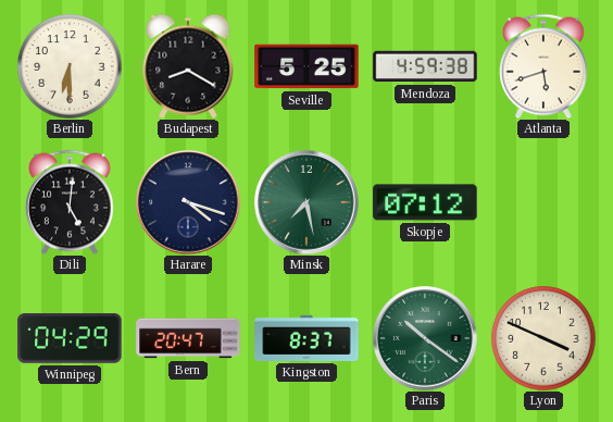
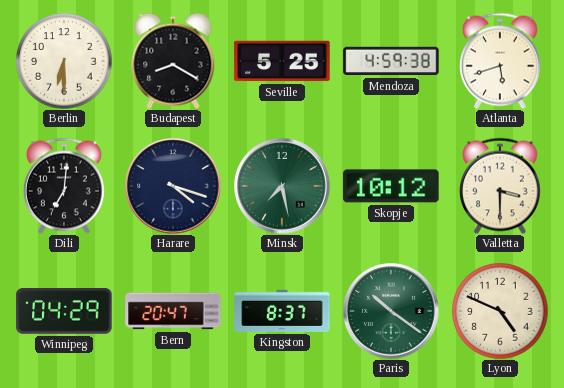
Dili: 5:01 -> 7:01
Skopje: 07:12 -> 10:12
Valletta: none -> 3:30
Lyon: 3:49 -> 4:49
